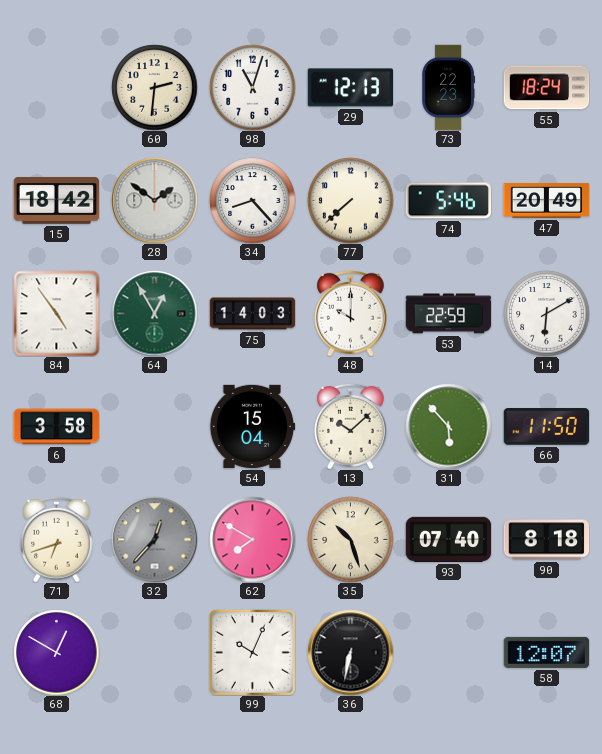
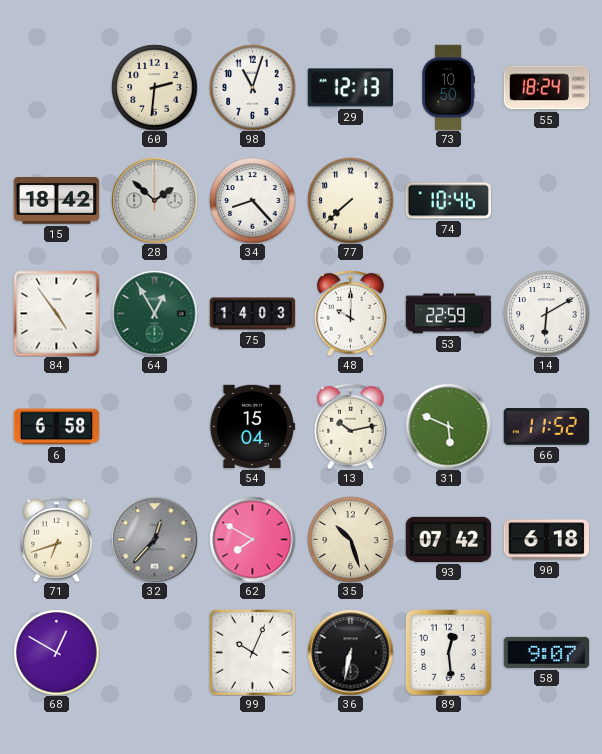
73: 22:23 -> 10:50
28: 1:51 -> 1:52
74: 5:46 -> 10:46
47: 20:49 -> none
6: 3:58 -> 6:58
13: 10:08 -> 10:13
31: 5:53 -> 5:49
66: 11:50 -> 11:52
93: 07:40 -> 07:42
90: 8:18 -> 6:18
89: none -> 12:29
58: 12:07 -> 9:07
